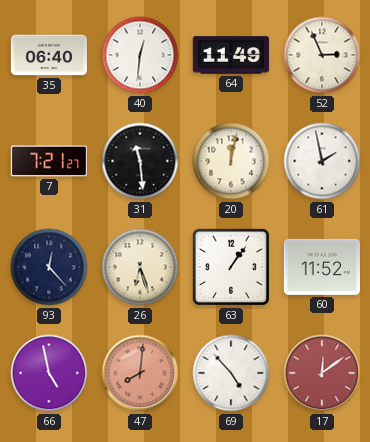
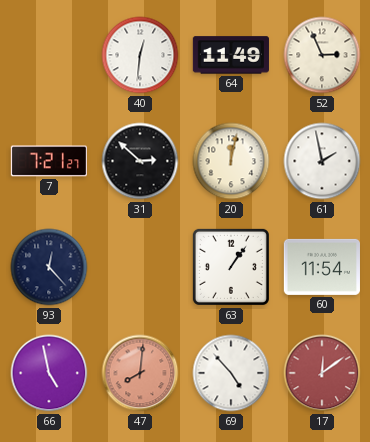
35: 06:40 -> none
31: 11:29 -> 2:52
26: 6:27 -> none
60: 11:52 -> 11:54
